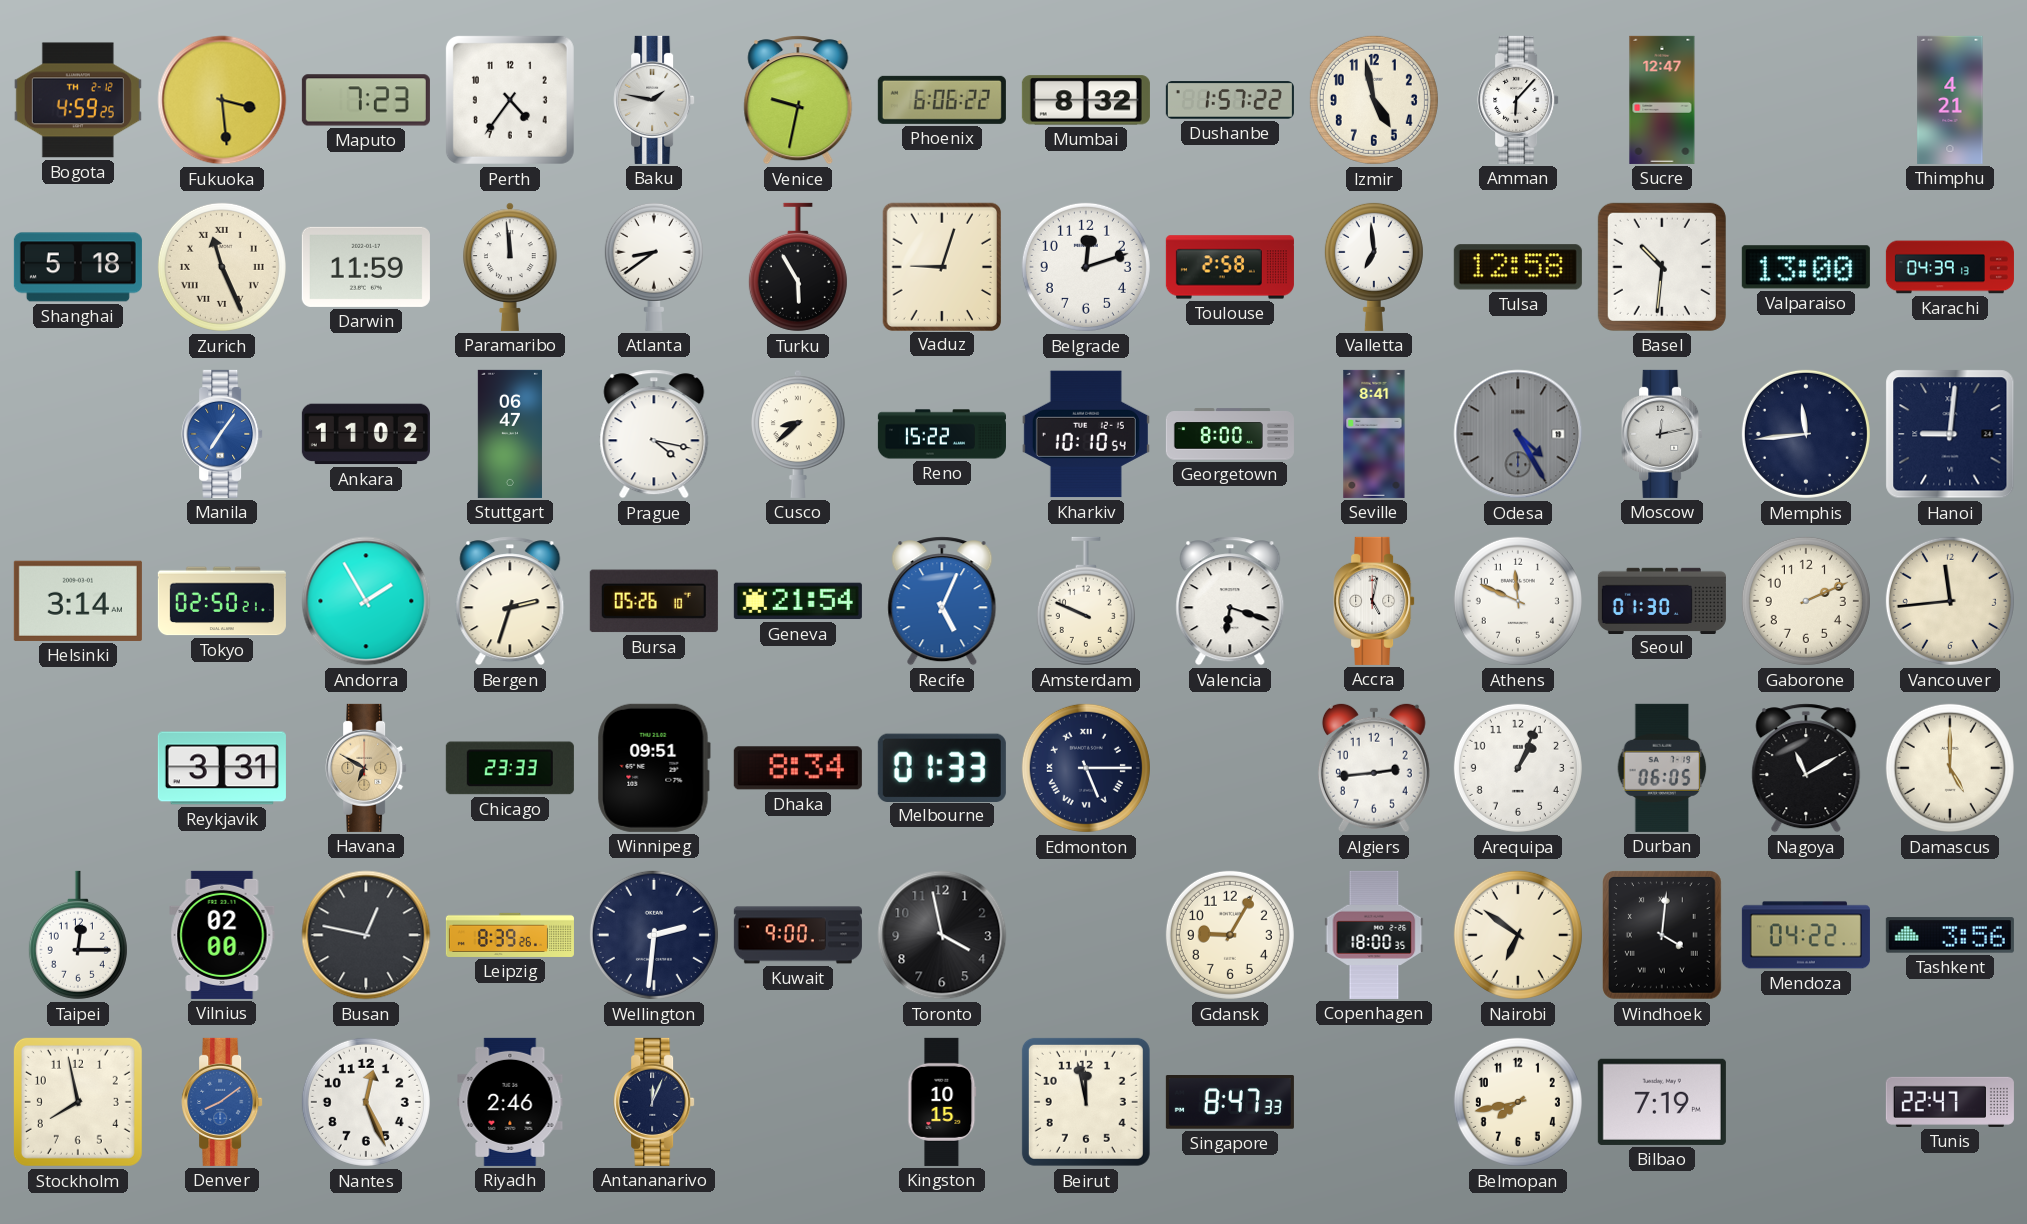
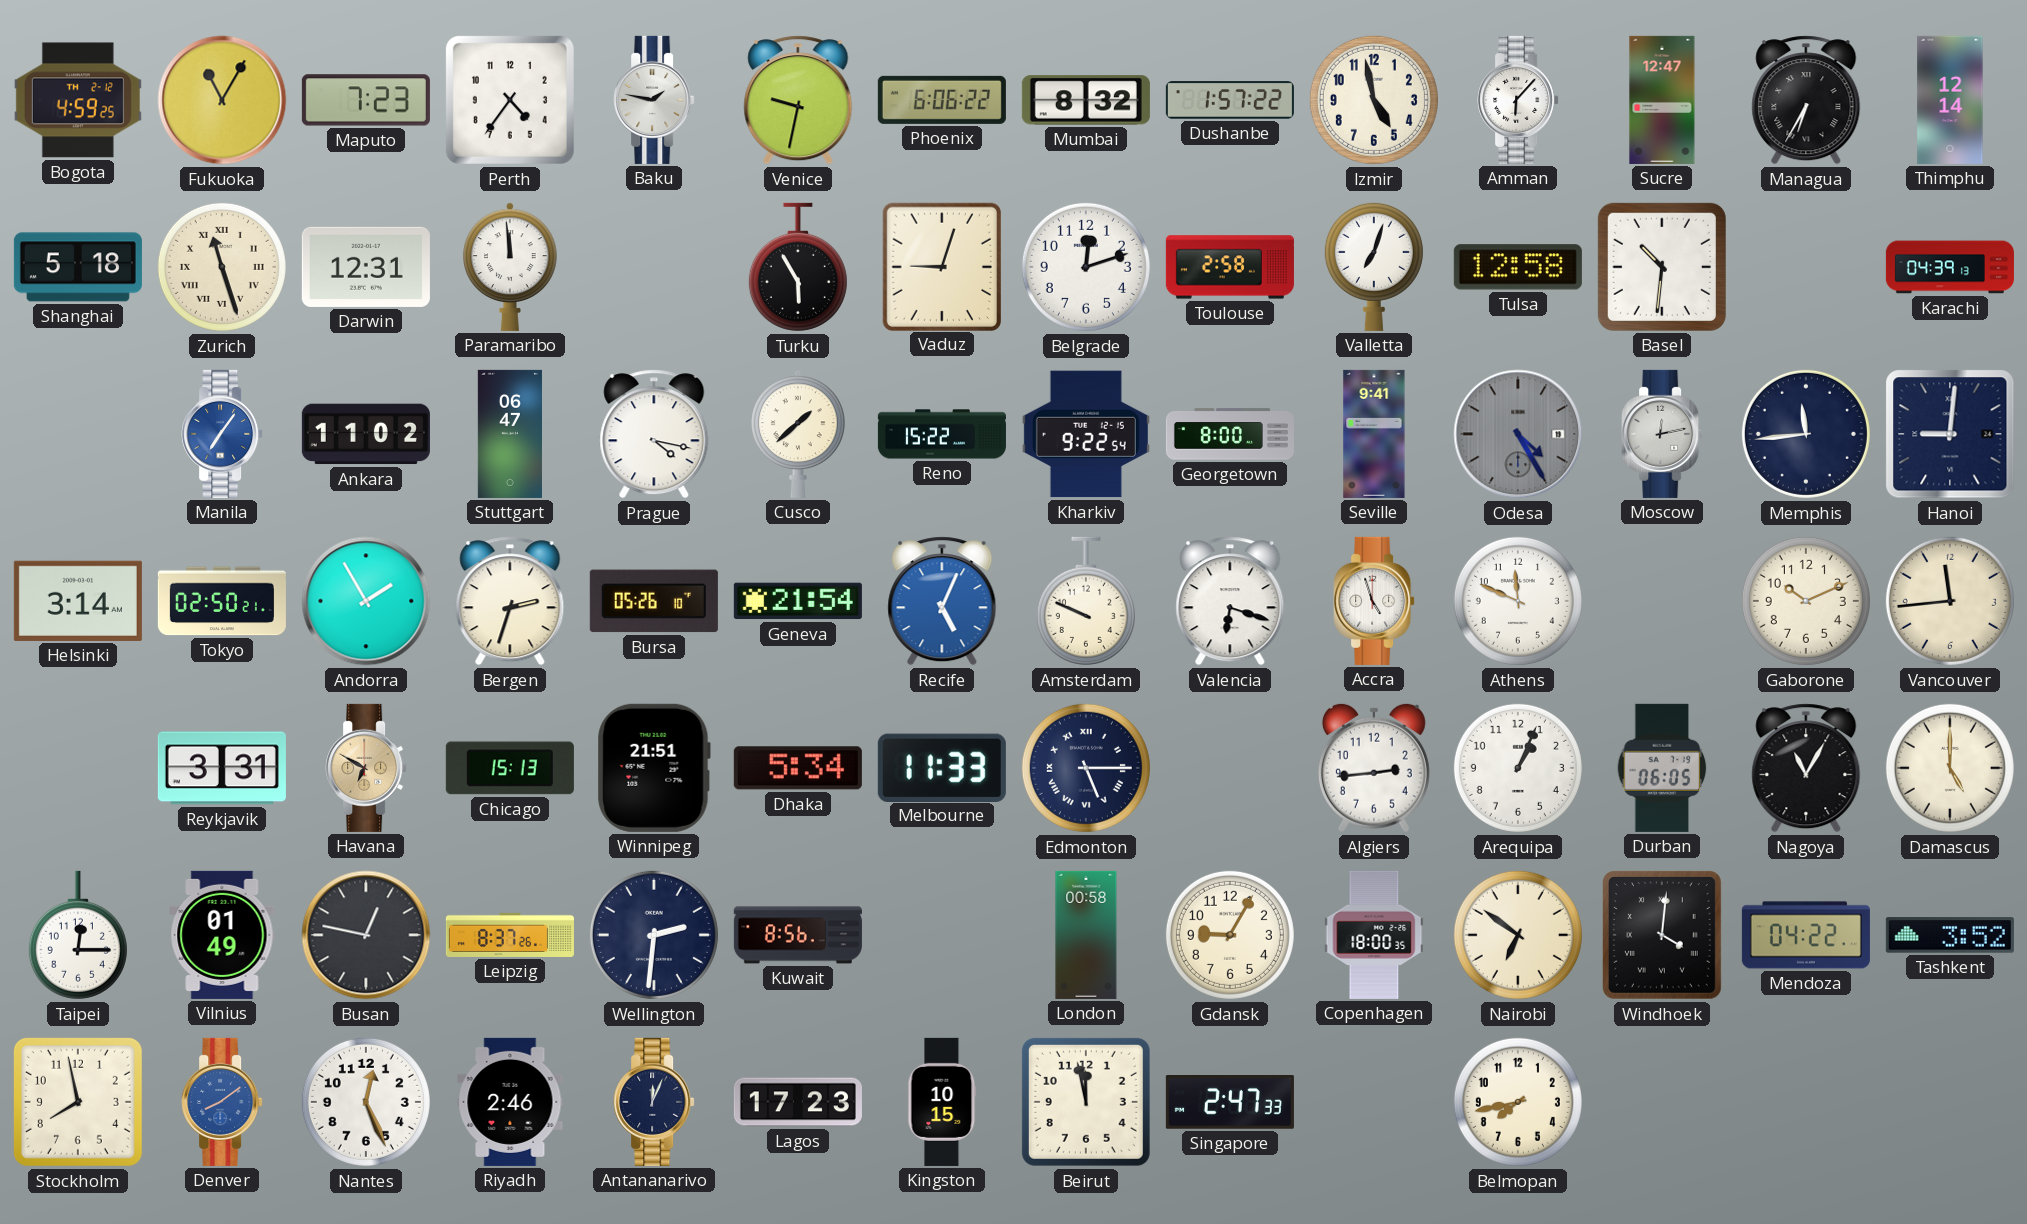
Fukuoka: 3:29 -> 11:05
Managua: none -> 6:35
Thimphu: 4:21 -> 12:14
Zurich: 11:26 -> 11:27
Darwin: 11:59 -> 12:31
Atlanta: 8:39 -> none
Valletta: 6:59 -> 7:03
Valparaiso: 13:00 -> none
Cusco: 8:38 -> 1:38
Kharkiv: 10:10 -> 9:22
Seville: 8:41 -> 9:41
Accra: 5:02 -> 4:57
Seoul: 01:30 -> none
Gaborone: 2:11 -> 10:11
Chicago: 23:33 -> 15:13
Winnipeg: 09:51 -> 21:51
Dhaka: 8:34 -> 5:34
Melbourne: 01:33 -> 11:33
Nagoya: 11:10 -> 11:05
Vilnius: 02:00 -> 01:49
Leipzig: 8:39 -> 8:37
Kuwait: 9:00 -> 8:56
Toronto: 3:58 -> none
London: none -> 00:58
Tashkent: 3:56 -> 3:52
Lagos: none -> 17:23
Singapore: 8:47 -> 2:47
Bilbao: 7:19 -> none
Tunis: 22:47 -> none
